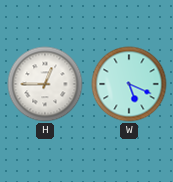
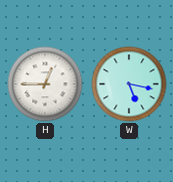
W: 5:19 -> 5:17
